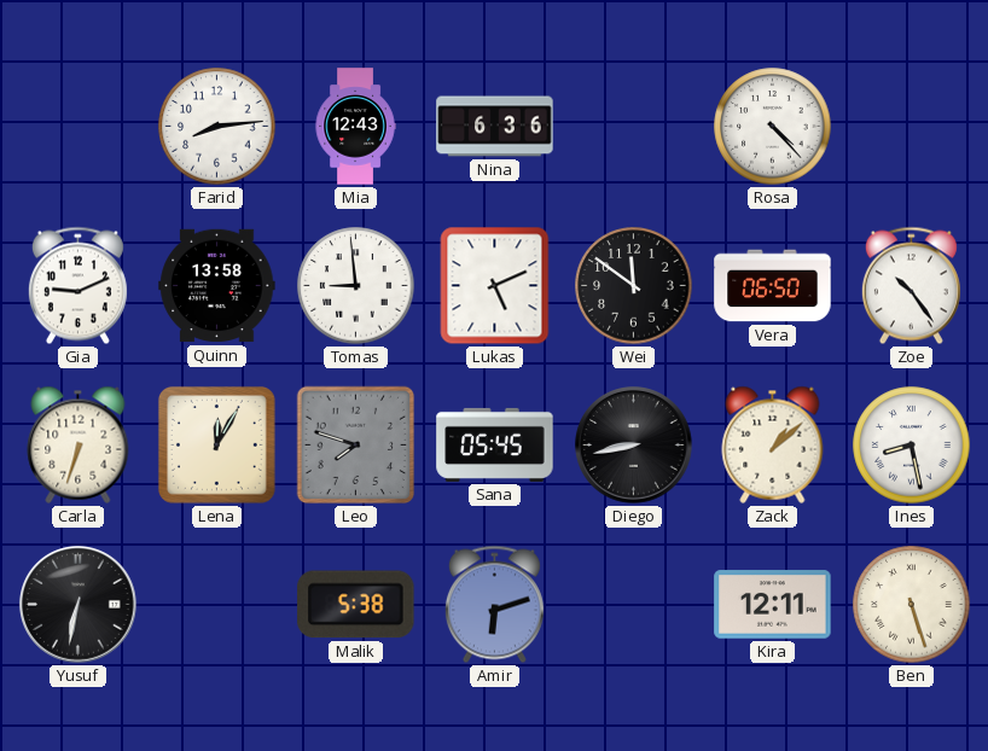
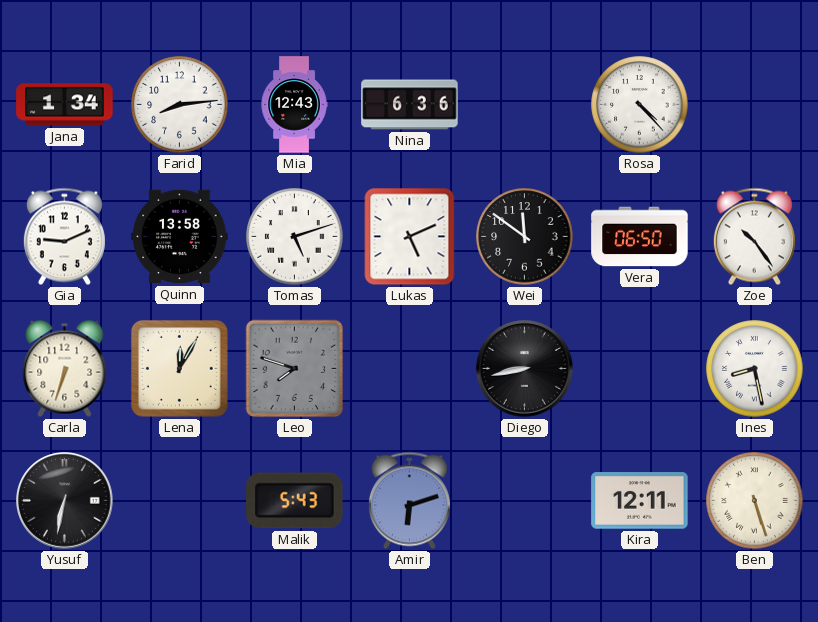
Jana: none -> 1:34
Tomas: 8:59 -> 5:12
Sana: 05:45 -> none
Zack: 1:08 -> none
Malik: 5:38 -> 5:43
